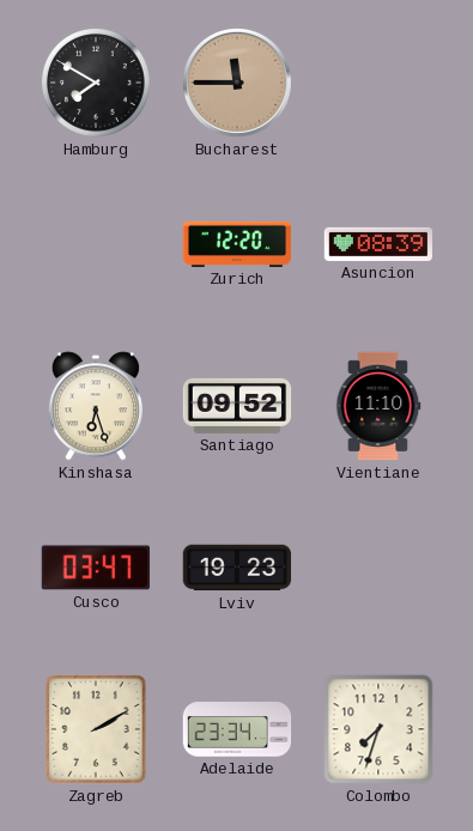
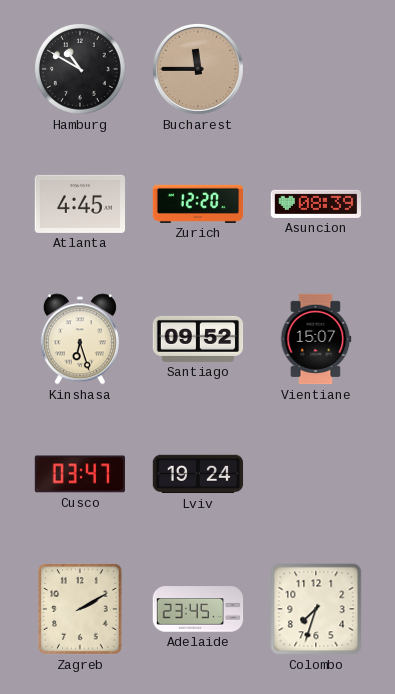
Hamburg: 7:50 -> 10:50
Atlanta: none -> 4:45
Vientiane: 11:10 -> 15:07
Lviv: 19:23 -> 19:24
Adelaide: 23:34 -> 23:45
